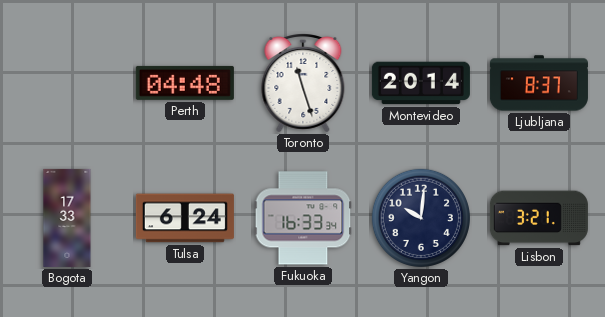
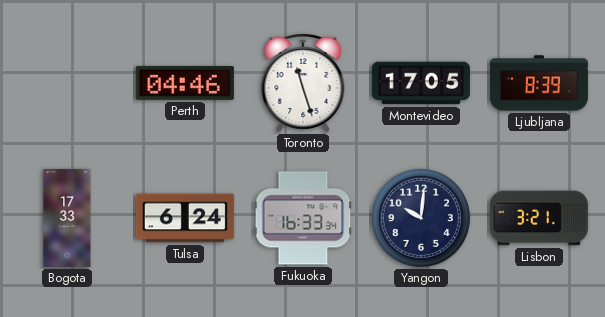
Perth: 04:48 -> 04:46
Montevideo: 20:14 -> 17:05
Ljubljana: 8:37 -> 8:39
